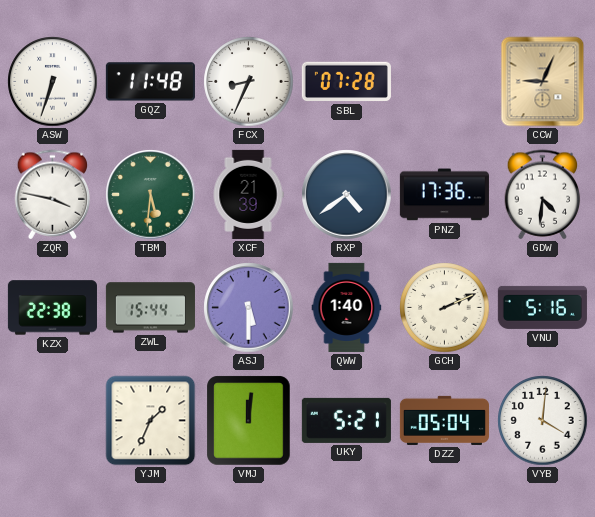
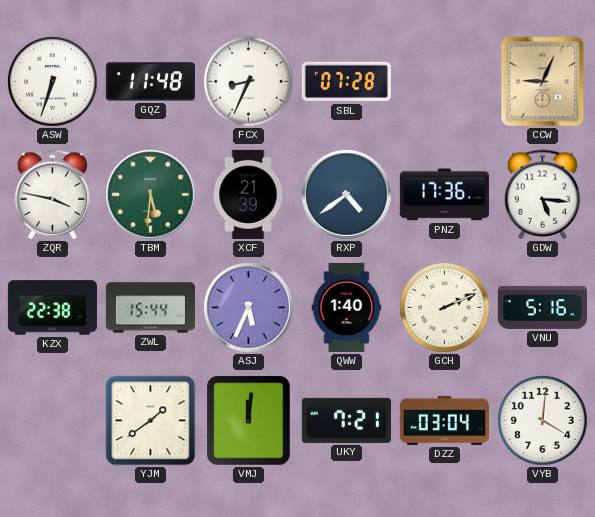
GDW: 4:31 -> 5:16
ASJ: 5:30 -> 5:34
YJM: 1:34 -> 1:39
UKY: 5:21 -> 7:21
DZZ: 05:04 -> 03:04
